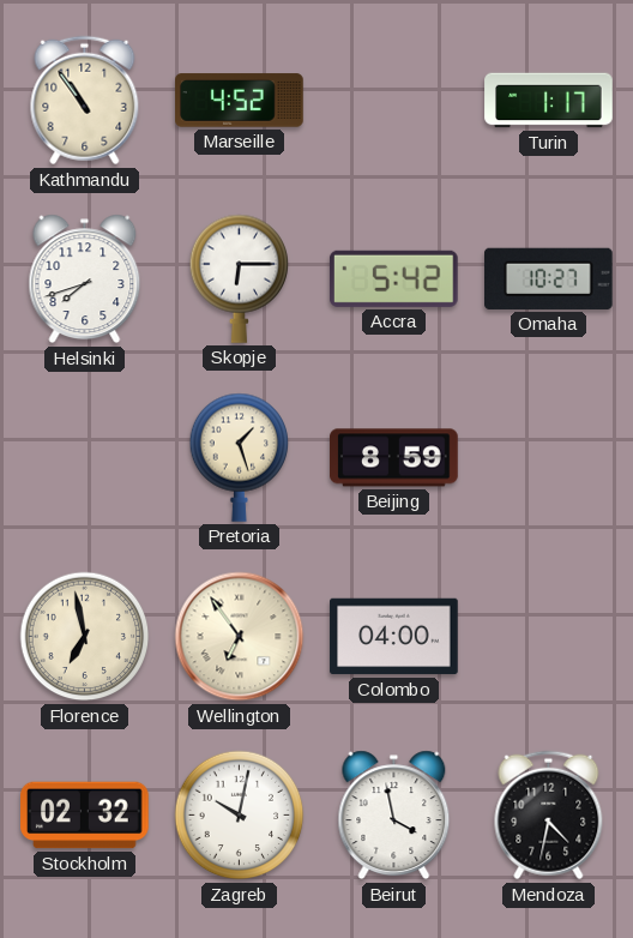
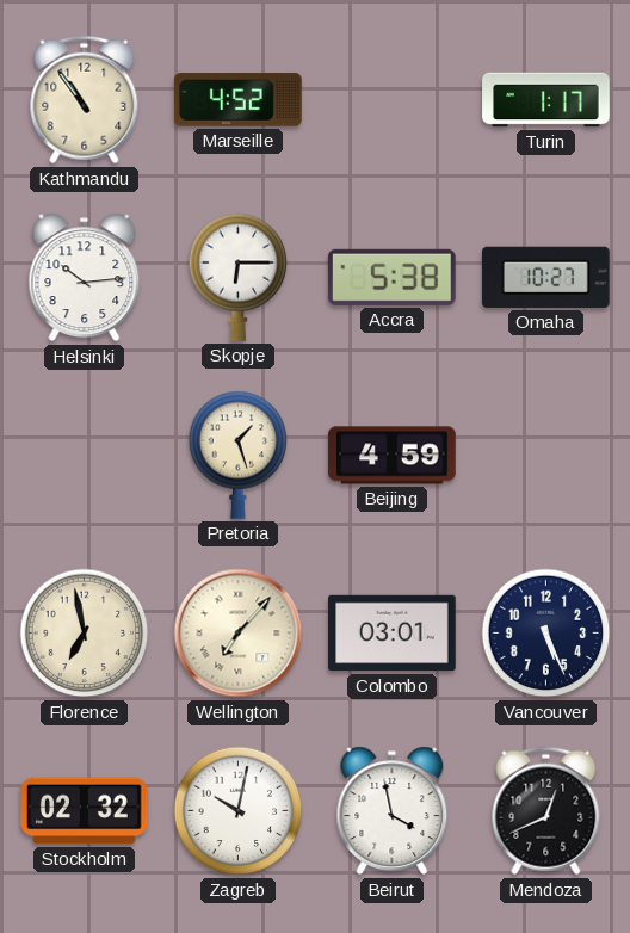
Helsinki: 7:42 -> 10:14
Accra: 5:42 -> 5:38
Beijing: 8:59 -> 4:59
Wellington: 6:54 -> 7:07
Colombo: 04:00 -> 03:01
Vancouver: none -> 5:26
Mendoza: 4:32 -> 12:41
